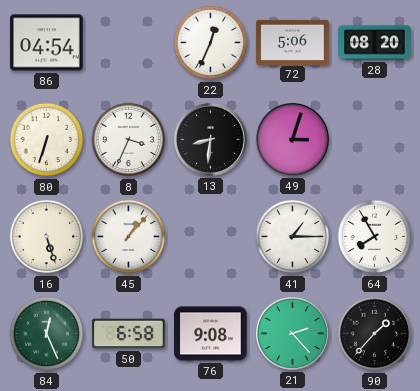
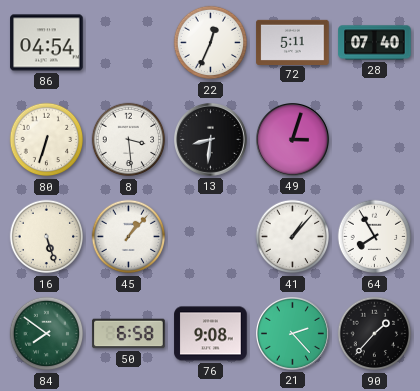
72: 5:06 -> 5:11
28: 08:20 -> 07:40
8: 3:34 -> 3:29
41: 1:15 -> 1:07
84: 12:26 -> 7:51
